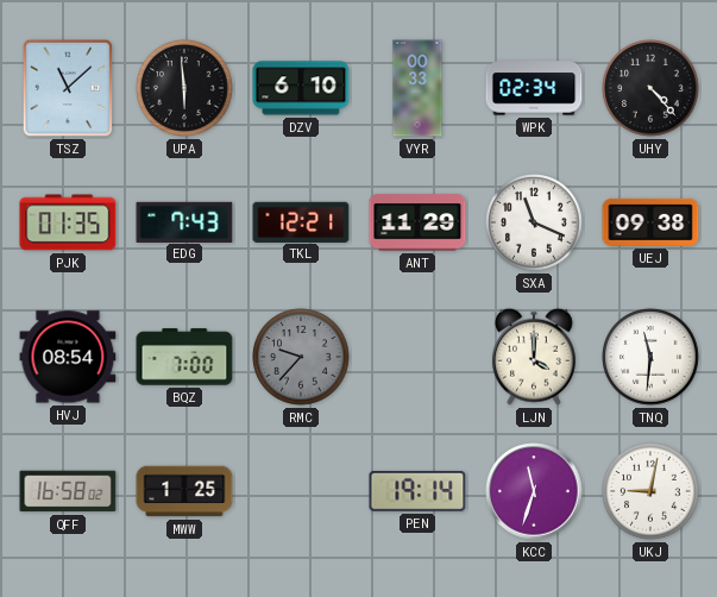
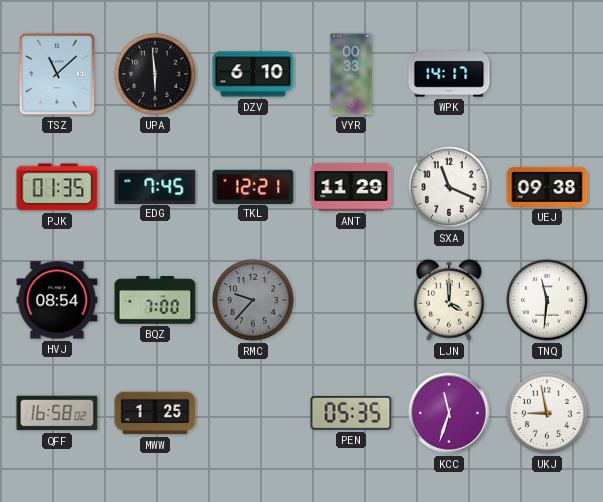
WPK: 02:34 -> 14:17
UHY: 4:23 -> none
EDG: 7:43 -> 7:45
PEN: 19:14 -> 05:35
UKJ: 9:02 -> 8:58
